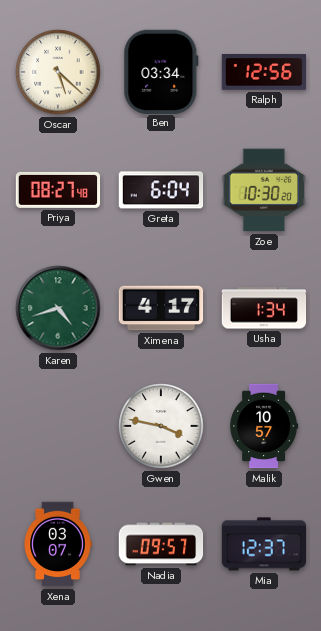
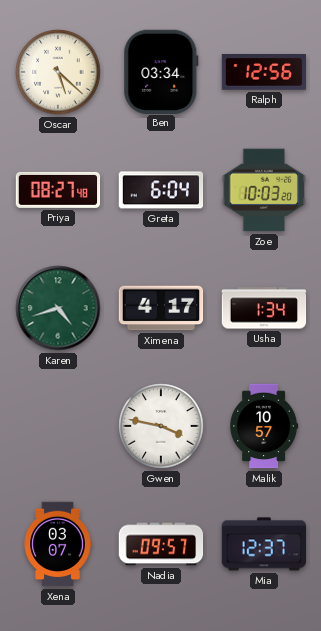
Zoe: 10:30 -> 10:03
